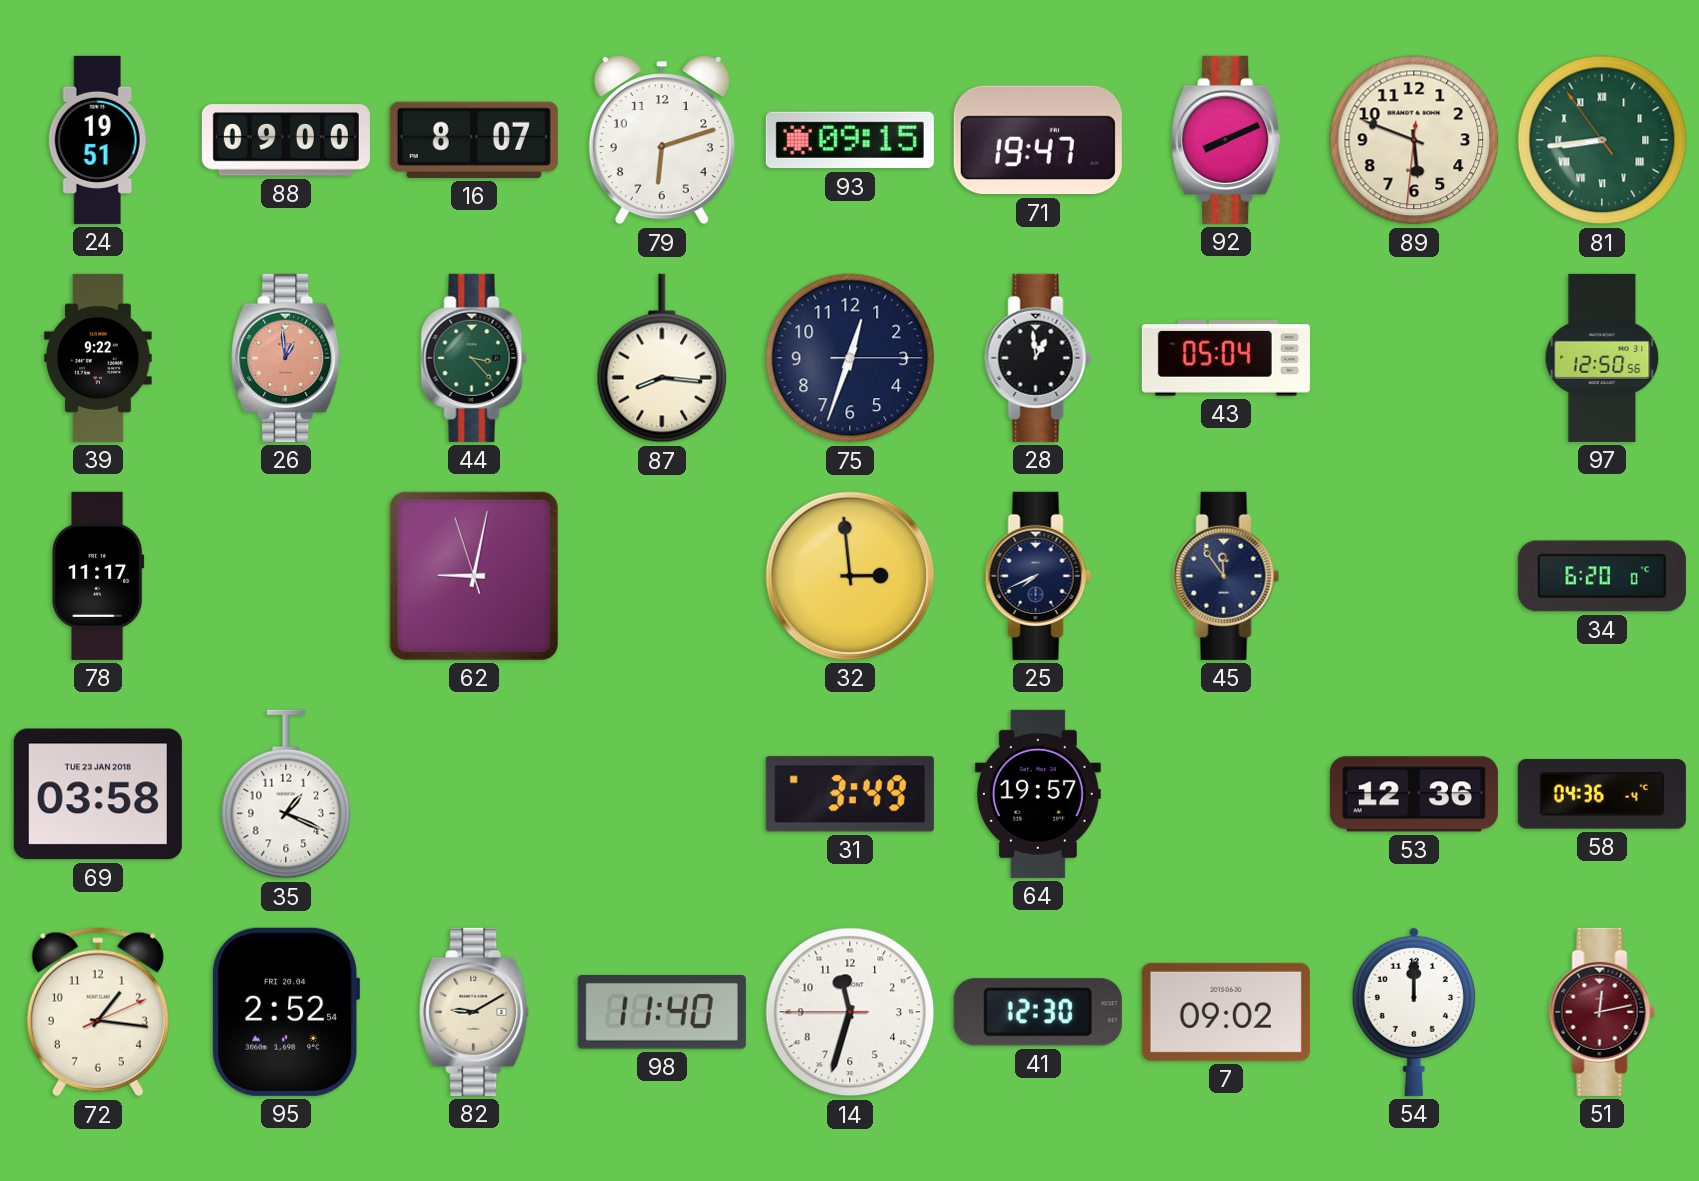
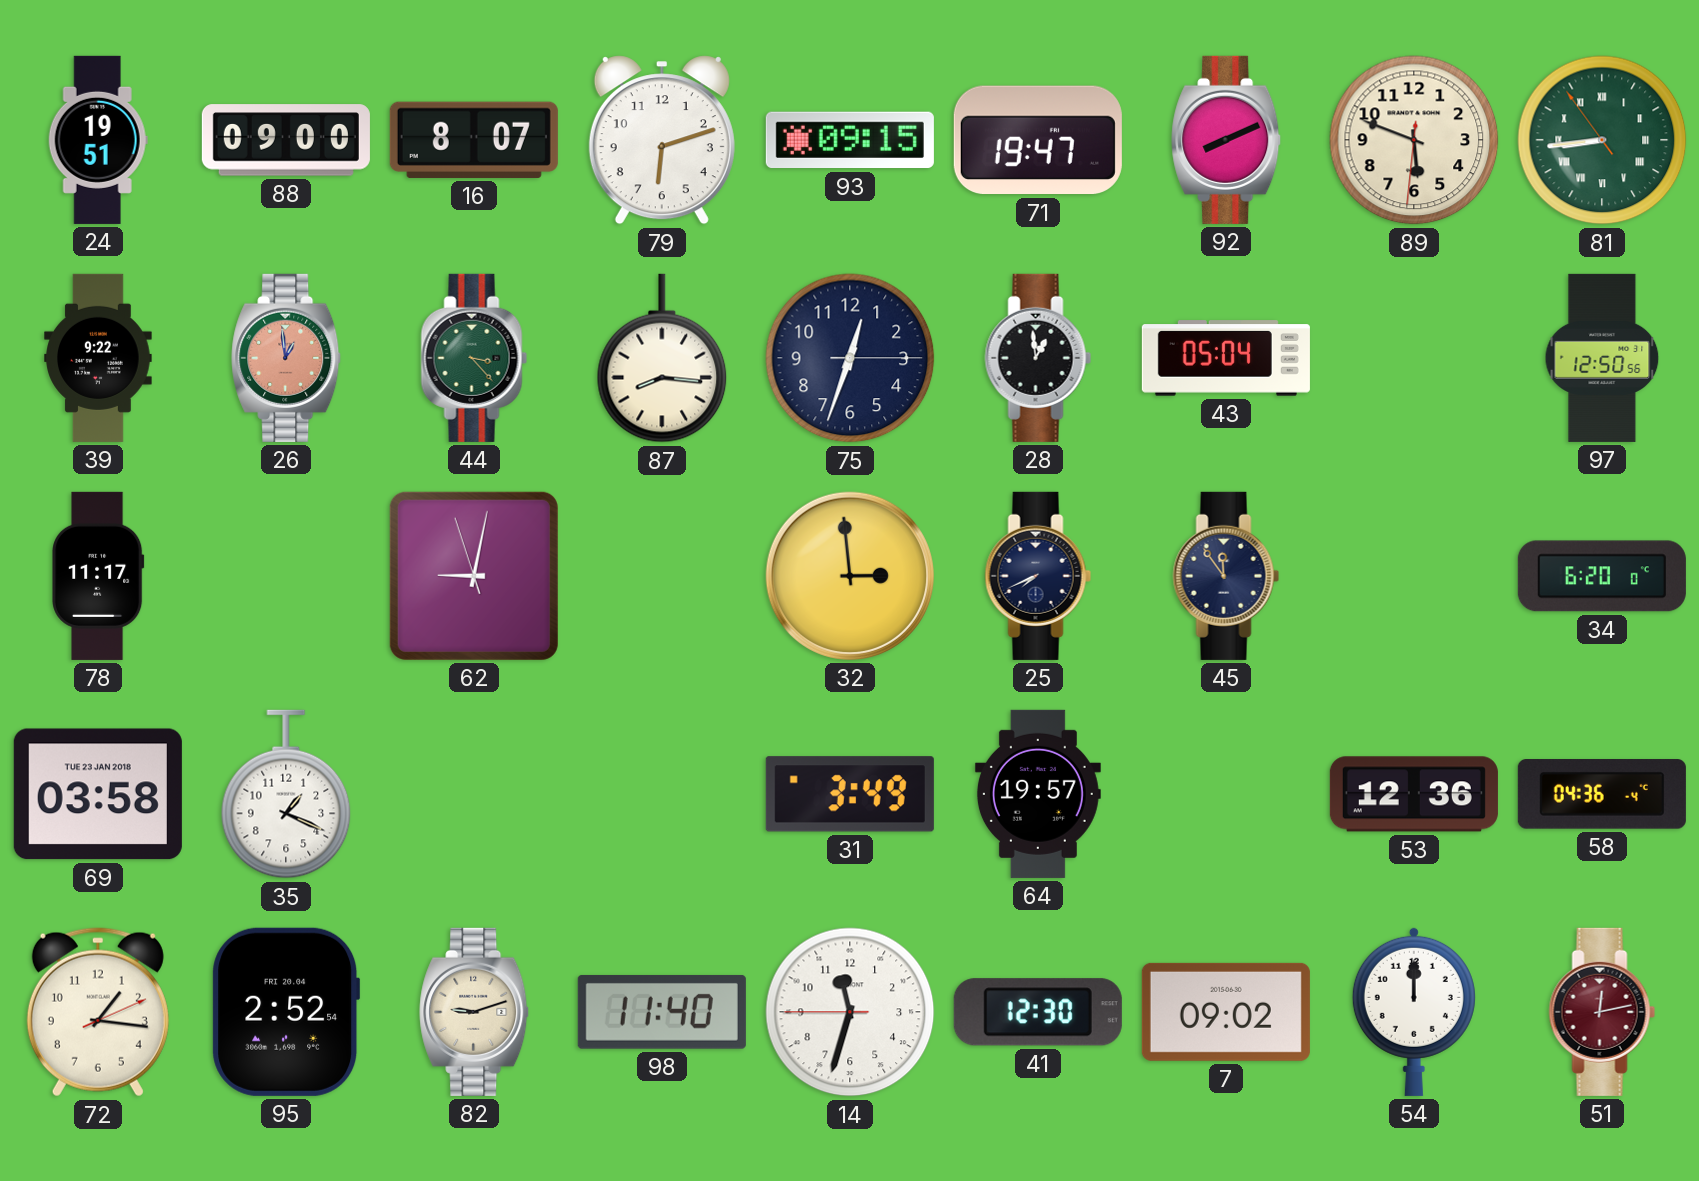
82: 9:10 -> 9:12
